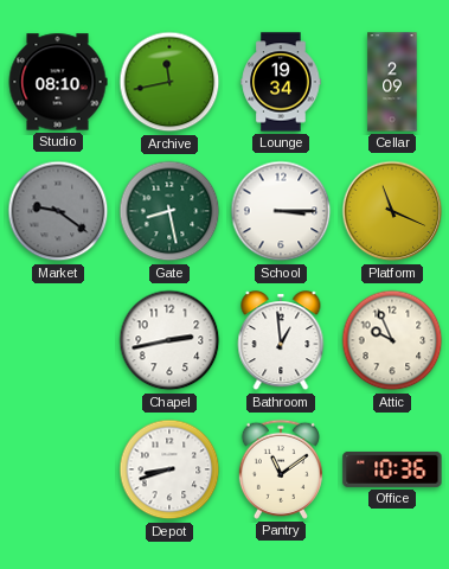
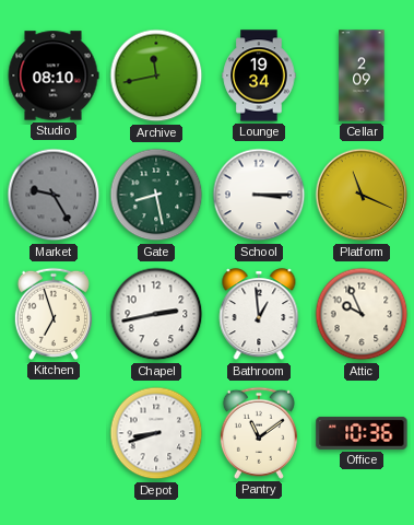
Market: 9:21 -> 9:25
Kitchen: none -> 6:57
